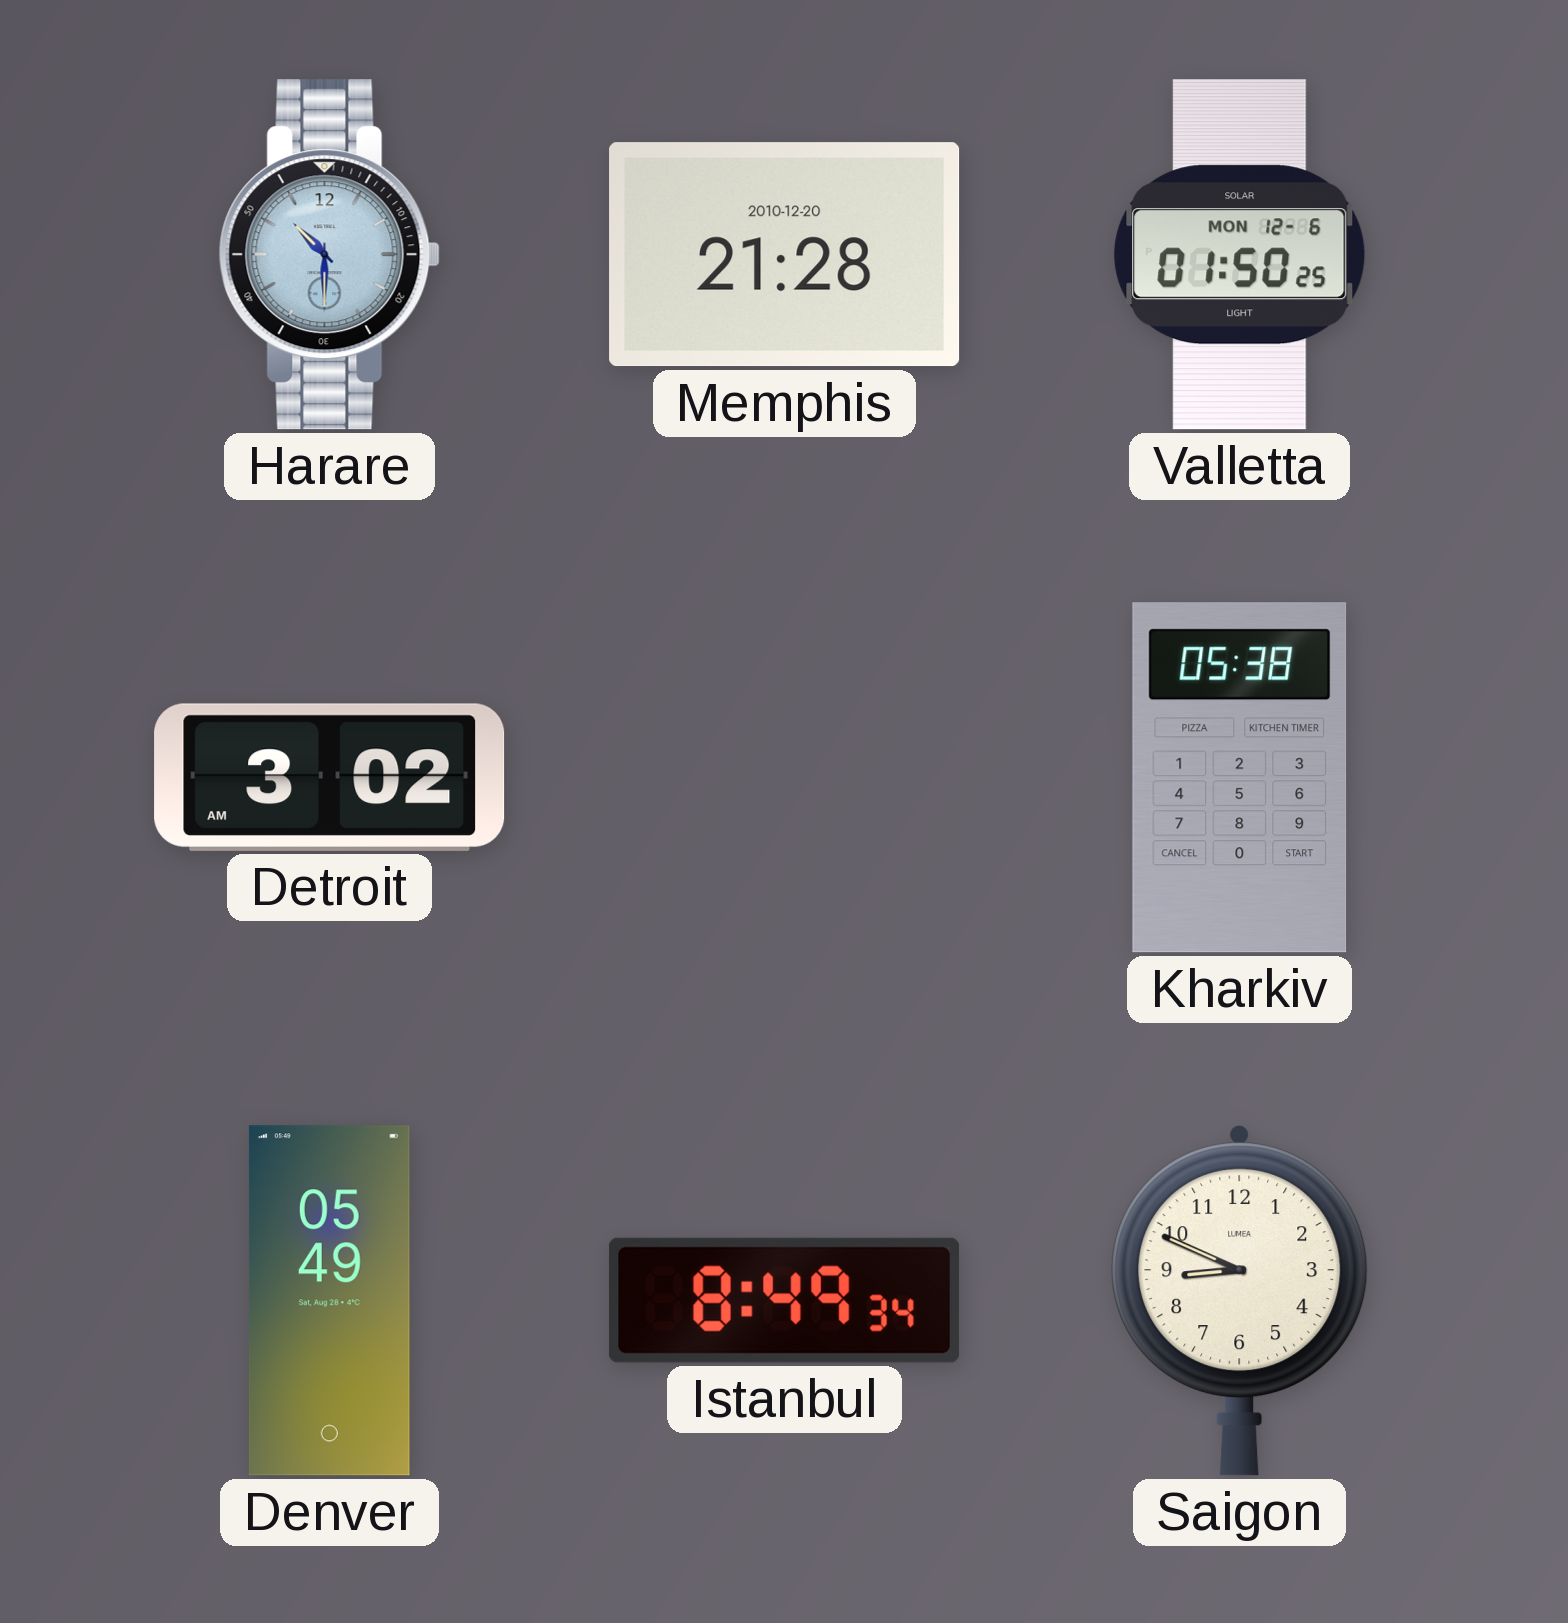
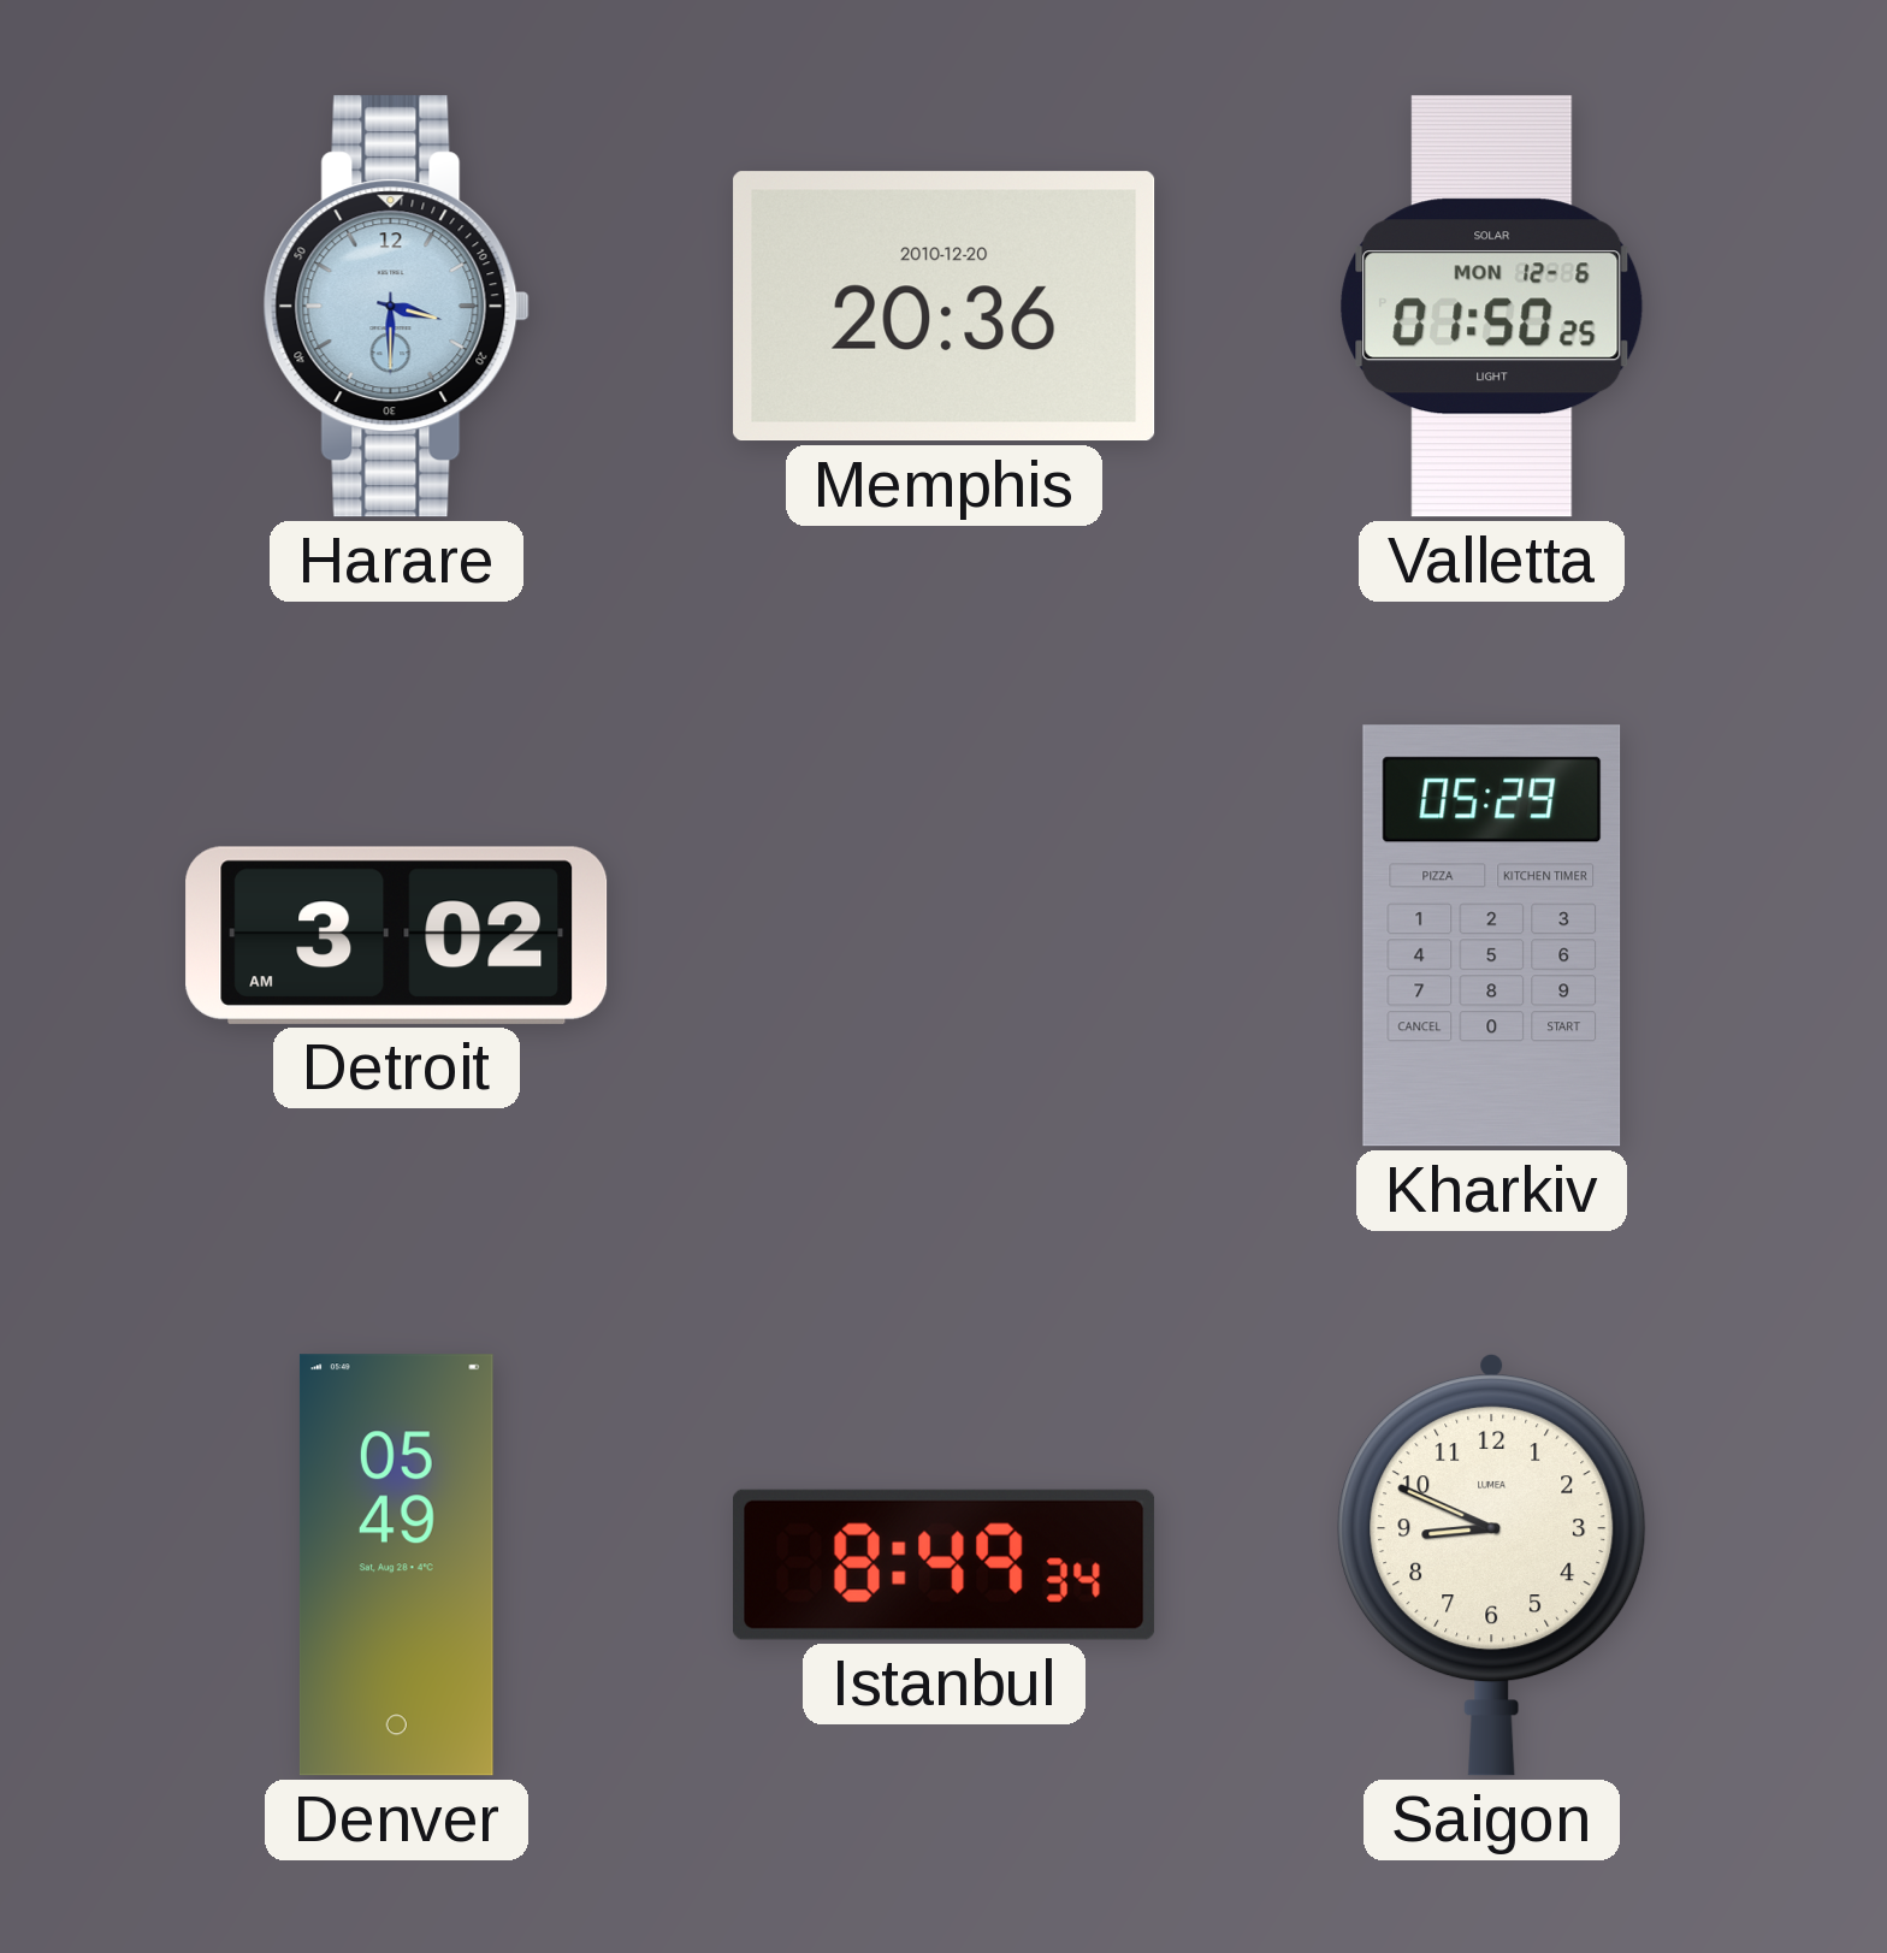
Harare: 10:30 -> 3:30
Memphis: 21:28 -> 20:36
Kharkiv: 05:38 -> 05:29
